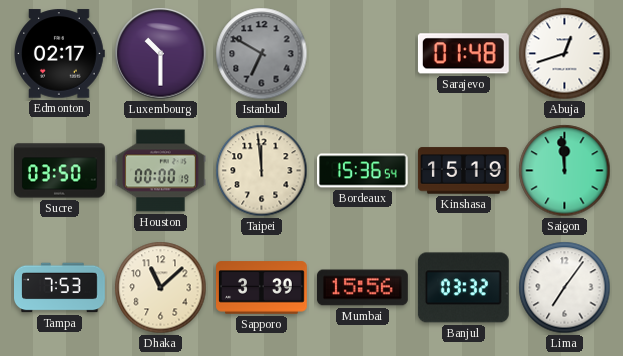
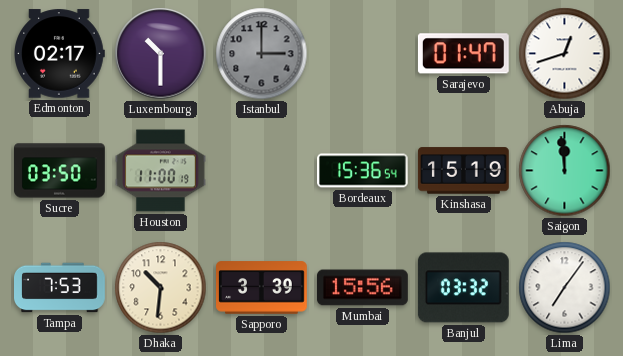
Istanbul: 6:50 -> 3:00
Sarajevo: 01:48 -> 01:47
Houston: 00:00 -> 11:00
Taipei: 11:59 -> none
Dhaka: 11:08 -> 10:31
